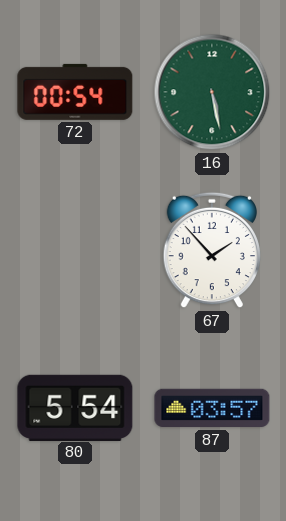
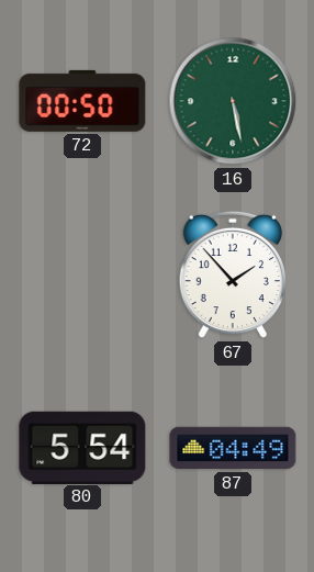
72: 00:54 -> 00:50
87: 03:57 -> 04:49
